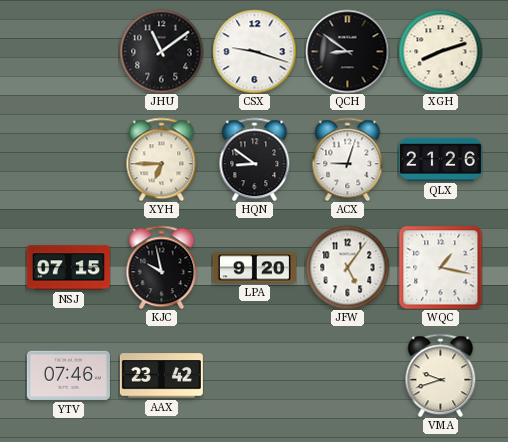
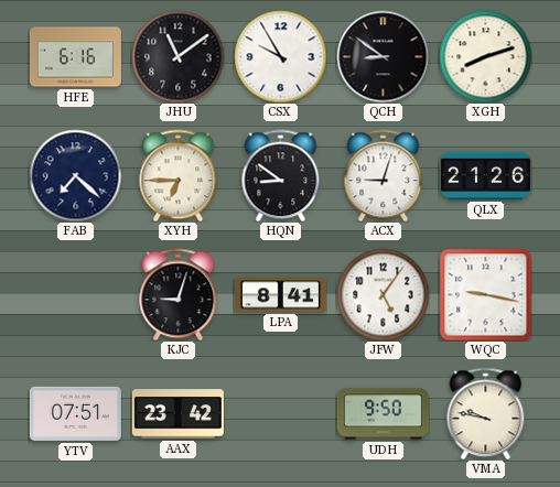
HFE: none -> 6:16
CSX: 9:18 -> 9:55
FAB: none -> 7:22
NSJ: 07:15 -> none
KJC: 9:58 -> 9:03
LPA: 9:20 -> 8:41
WQC: 1:17 -> 9:17
YTV: 07:46 -> 07:51
UDH: none -> 9:50
VMA: 9:42 -> 9:47
